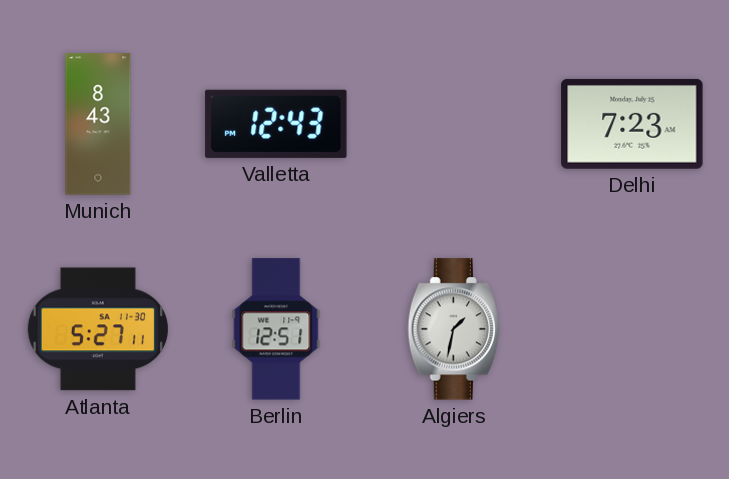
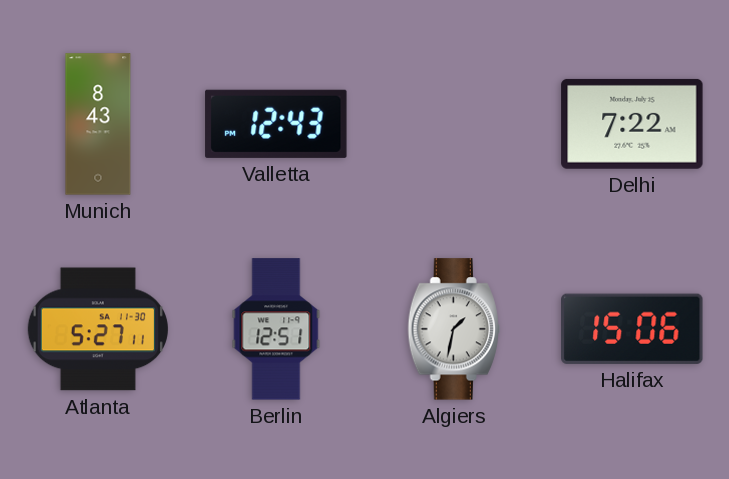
Delhi: 7:23 -> 7:22
Halifax: none -> 15:06
